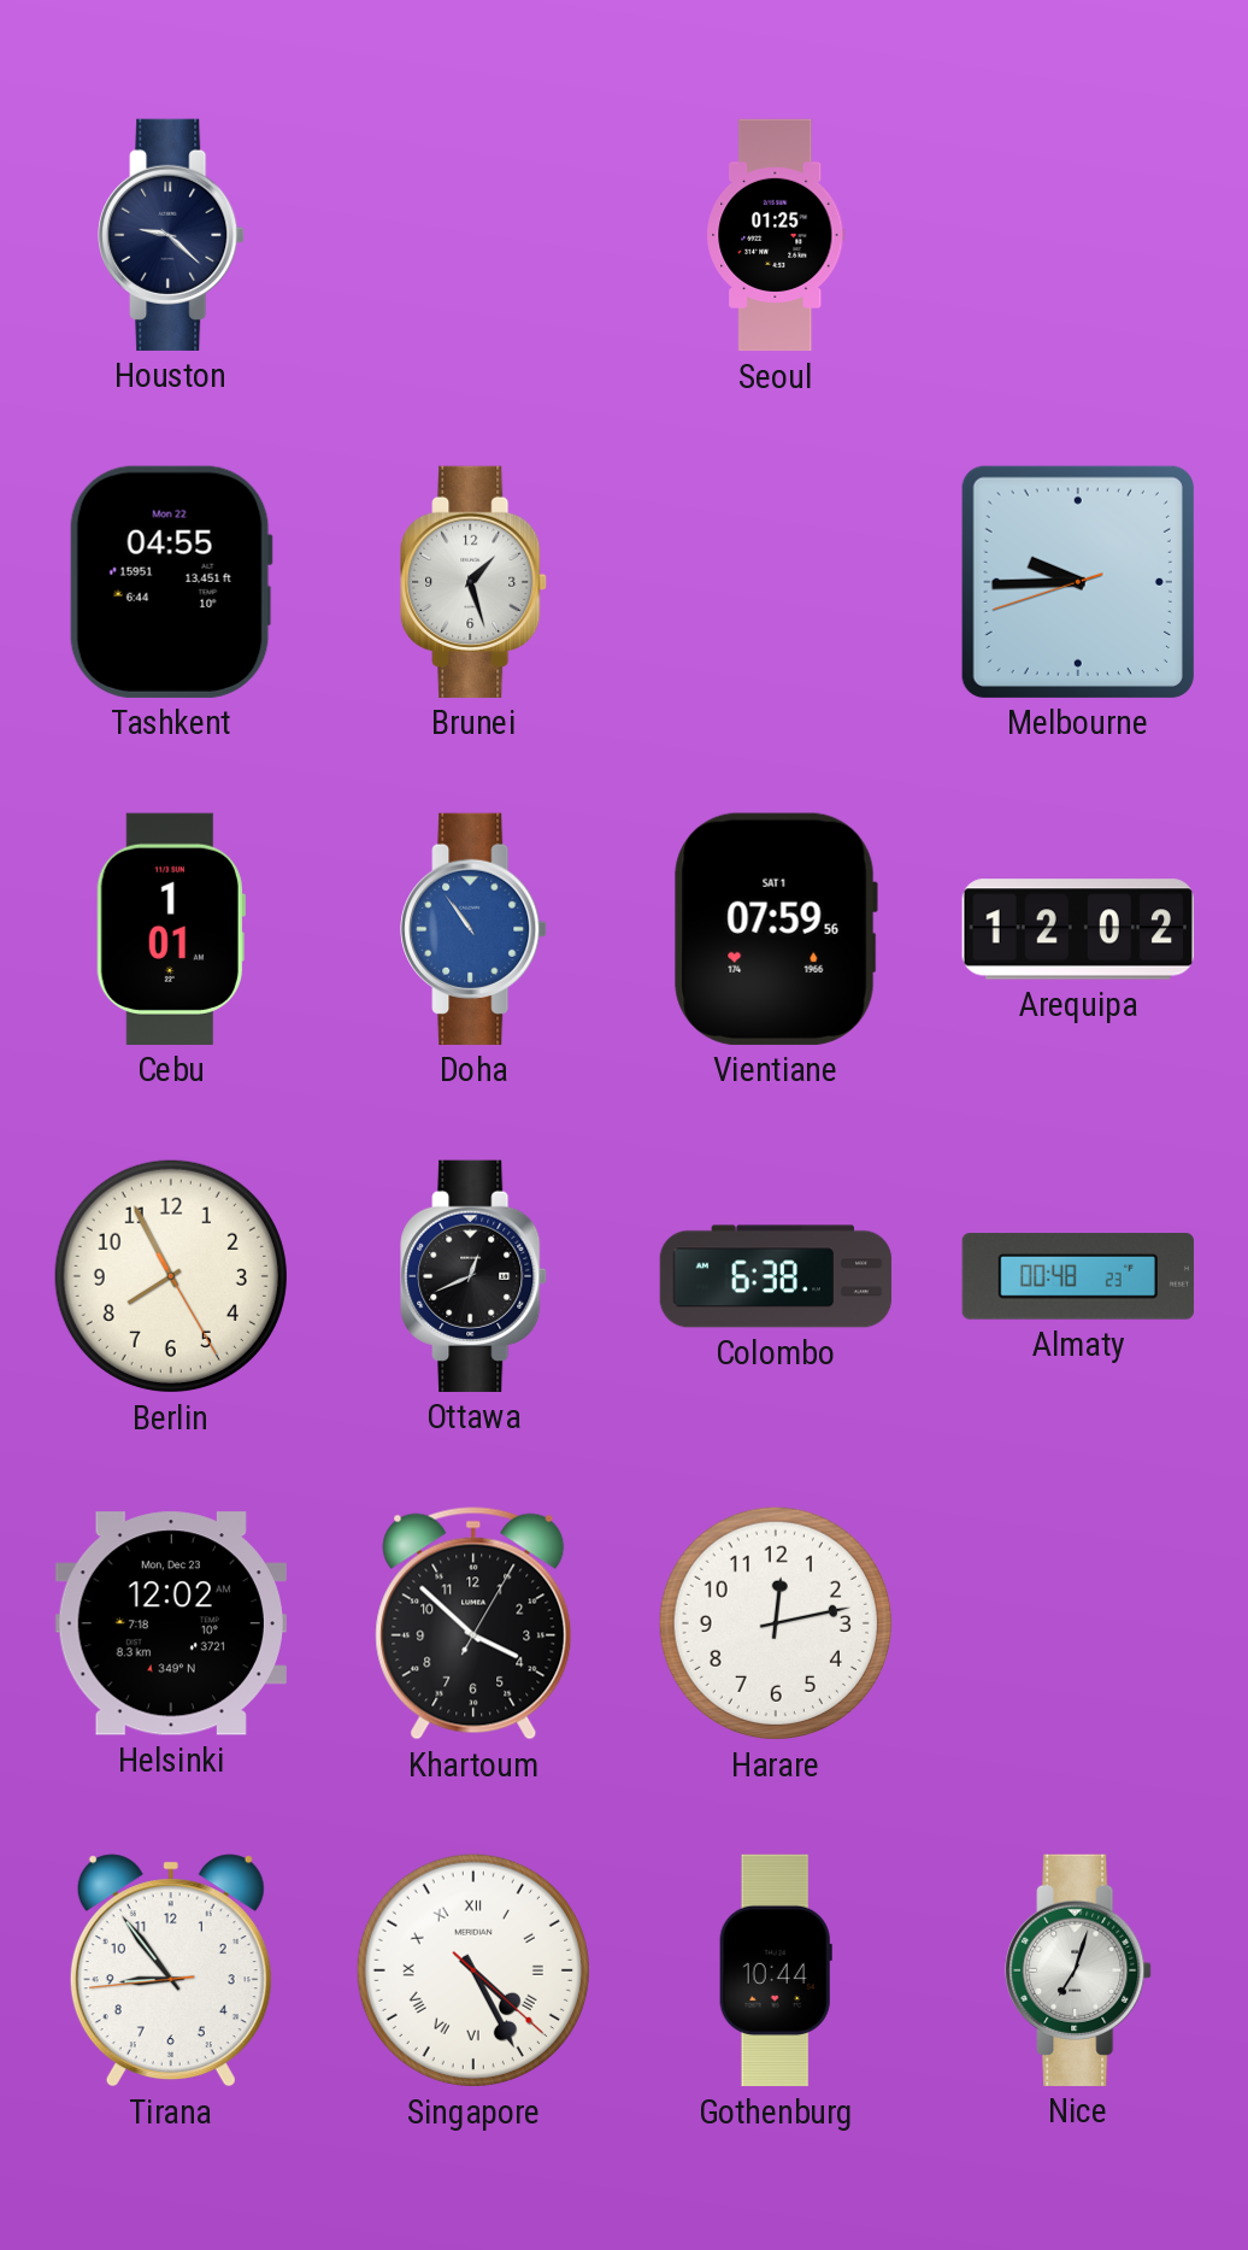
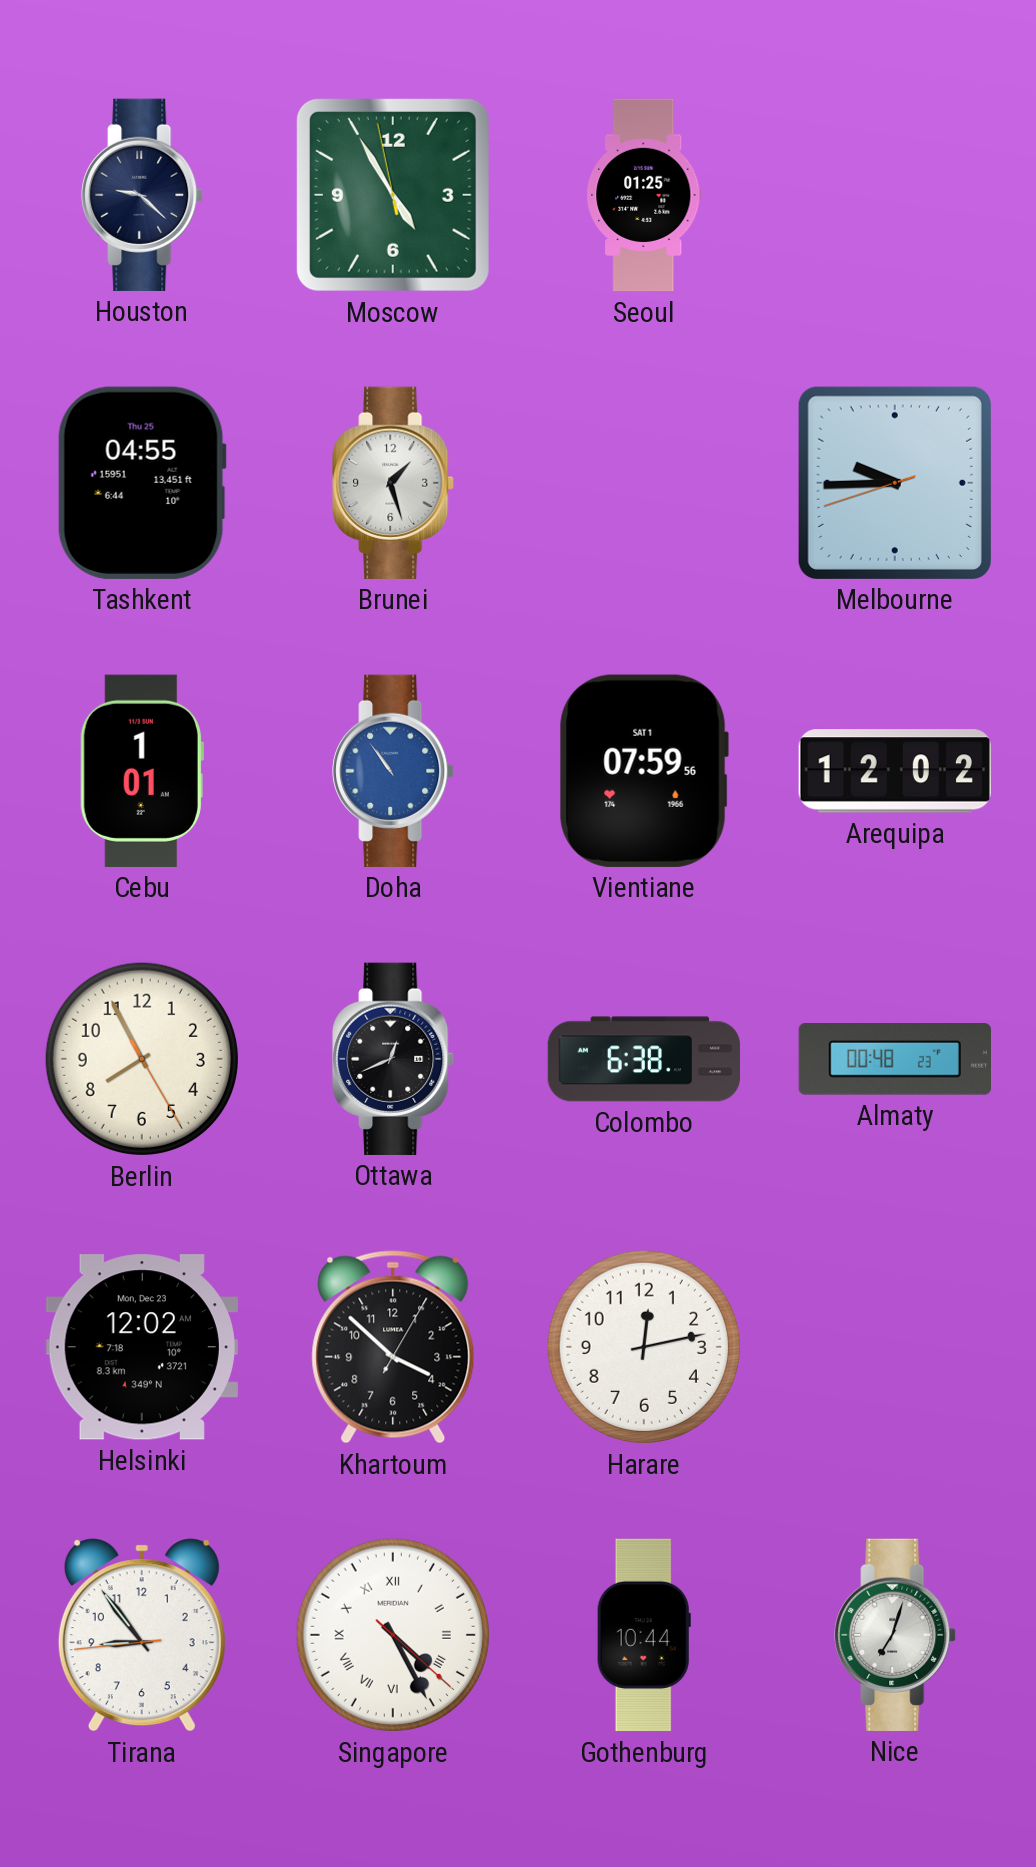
Moscow: none -> 4:54
Tashkent date: Mon 22 -> Thu 25
